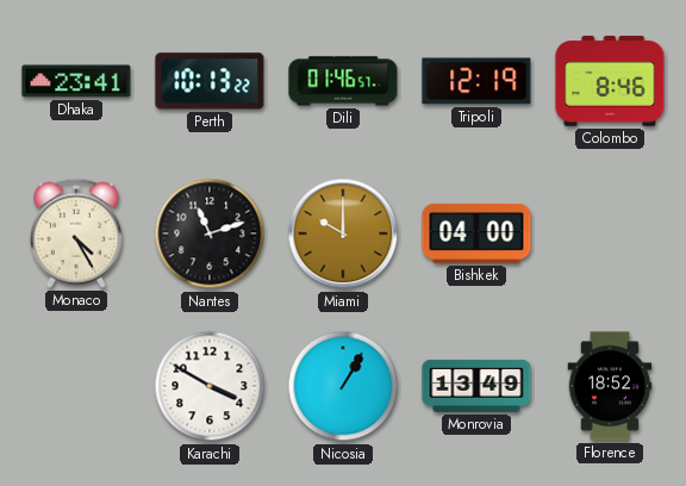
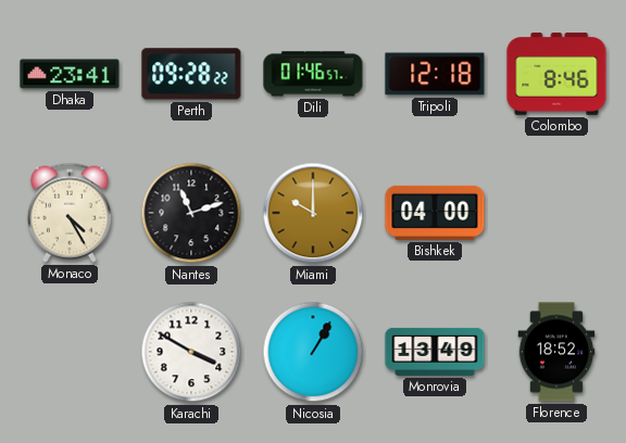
Perth: 10:13 -> 09:28
Tripoli: 12:19 -> 12:18
